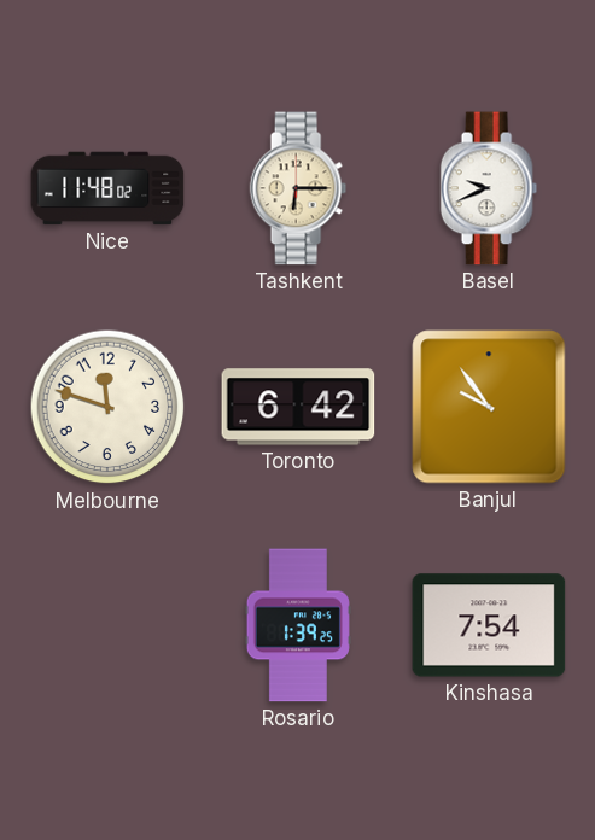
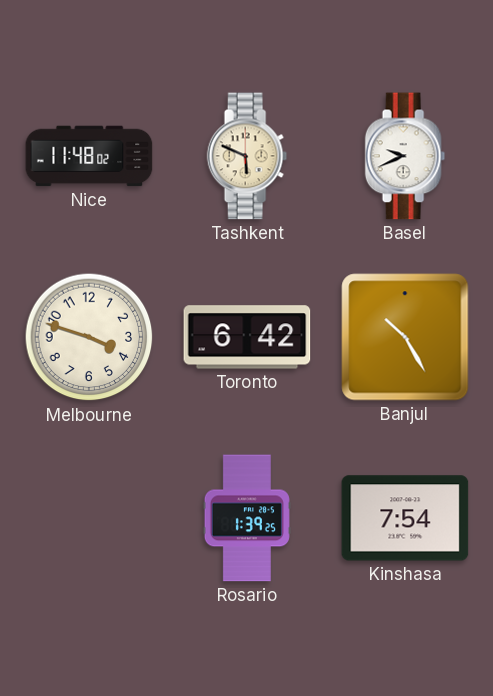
Tashkent: 6:15 -> 5:49
Melbourne: 11:48 -> 3:48
Banjul: 9:54 -> 10:25
